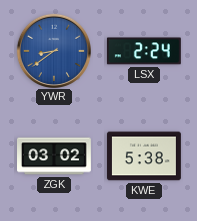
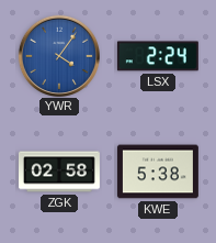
YWR: 8:39 -> 4:06
ZGK: 03:02 -> 02:58
